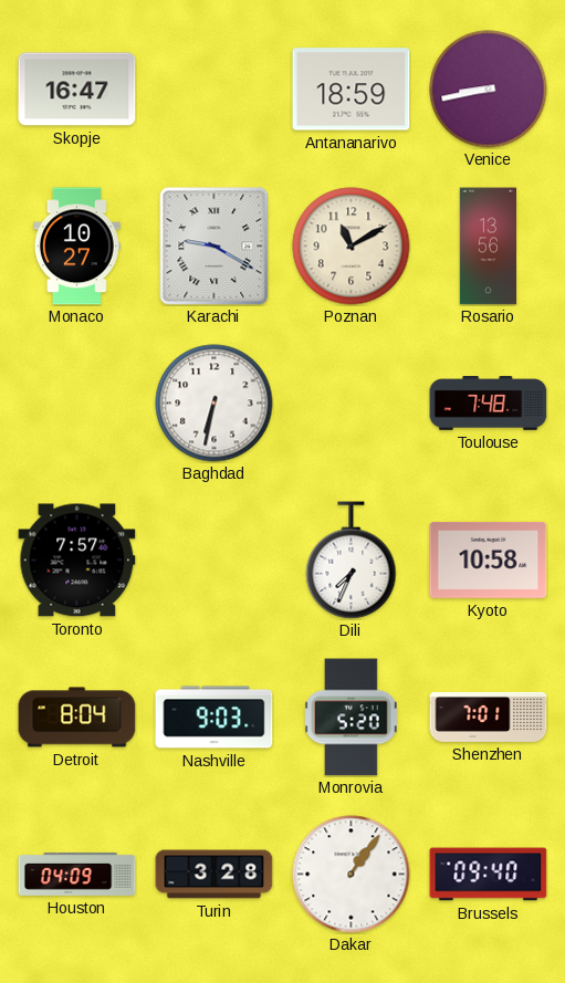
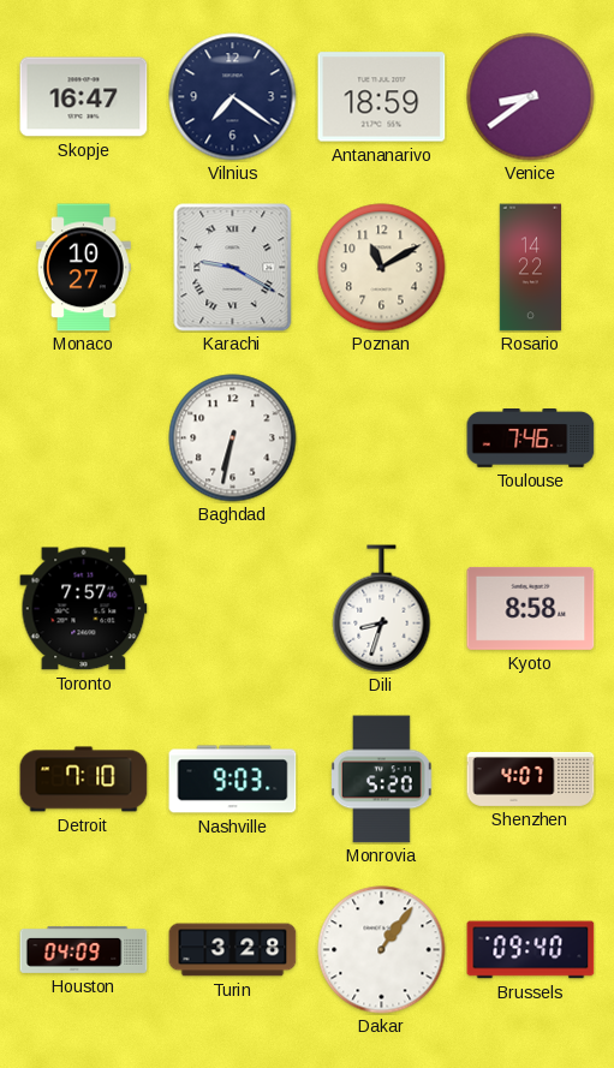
Vilnius: none -> 7:21
Venice: 8:43 -> 8:39
Rosario: 13:56 -> 14:22
Toulouse: 7:48 -> 7:46
Dili: 7:34 -> 8:33
Kyoto: 10:58 -> 8:58
Detroit: 8:04 -> 7:10
Shenzhen: 7:01 -> 4:07
